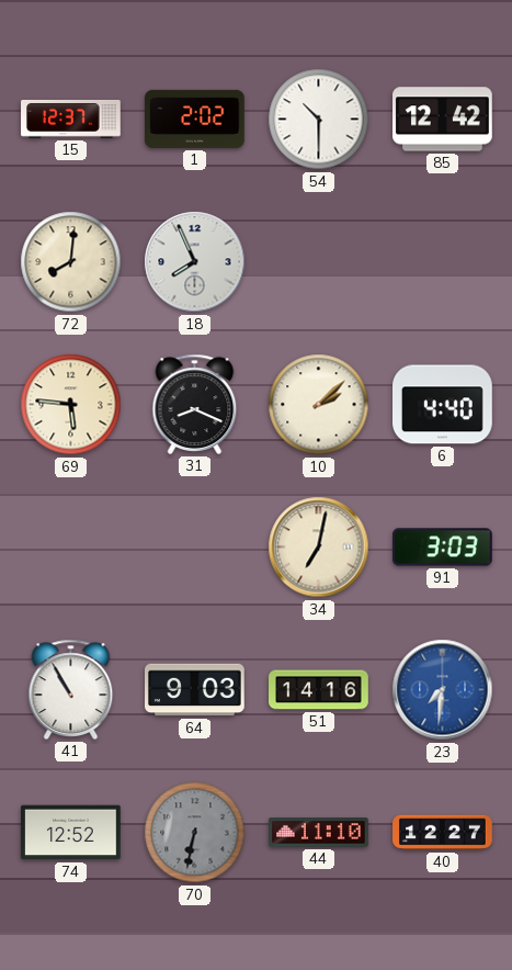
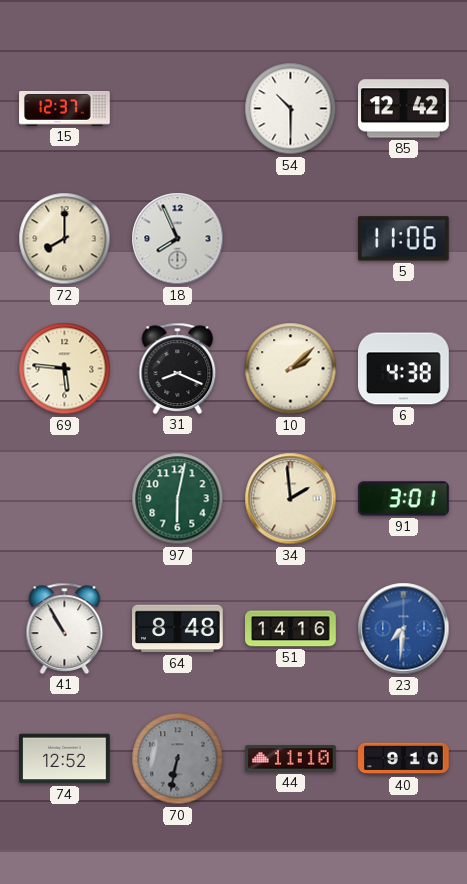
1: 2:02 -> none
72: 8:01 -> 8:00
5: none -> 11:06
6: 4:40 -> 4:38
97: none -> 6:02
34: 7:02 -> 1:59
91: 3:03 -> 3:01
64: 9:03 -> 8:48
40: 12:27 -> 9:10
